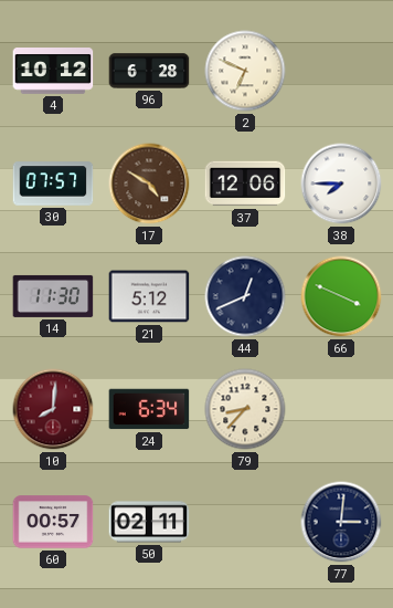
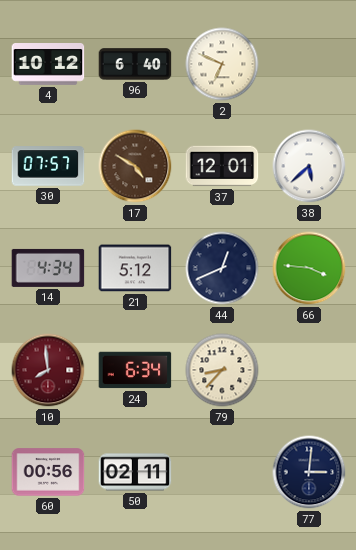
96: 6:28 -> 6:40
37: 12:06 -> 12:01
38: 7:45 -> 5:38
14: 11:30 -> 4:34
66: 3:49 -> 3:46
10: 8:01 -> 7:59
60: 00:57 -> 00:56
